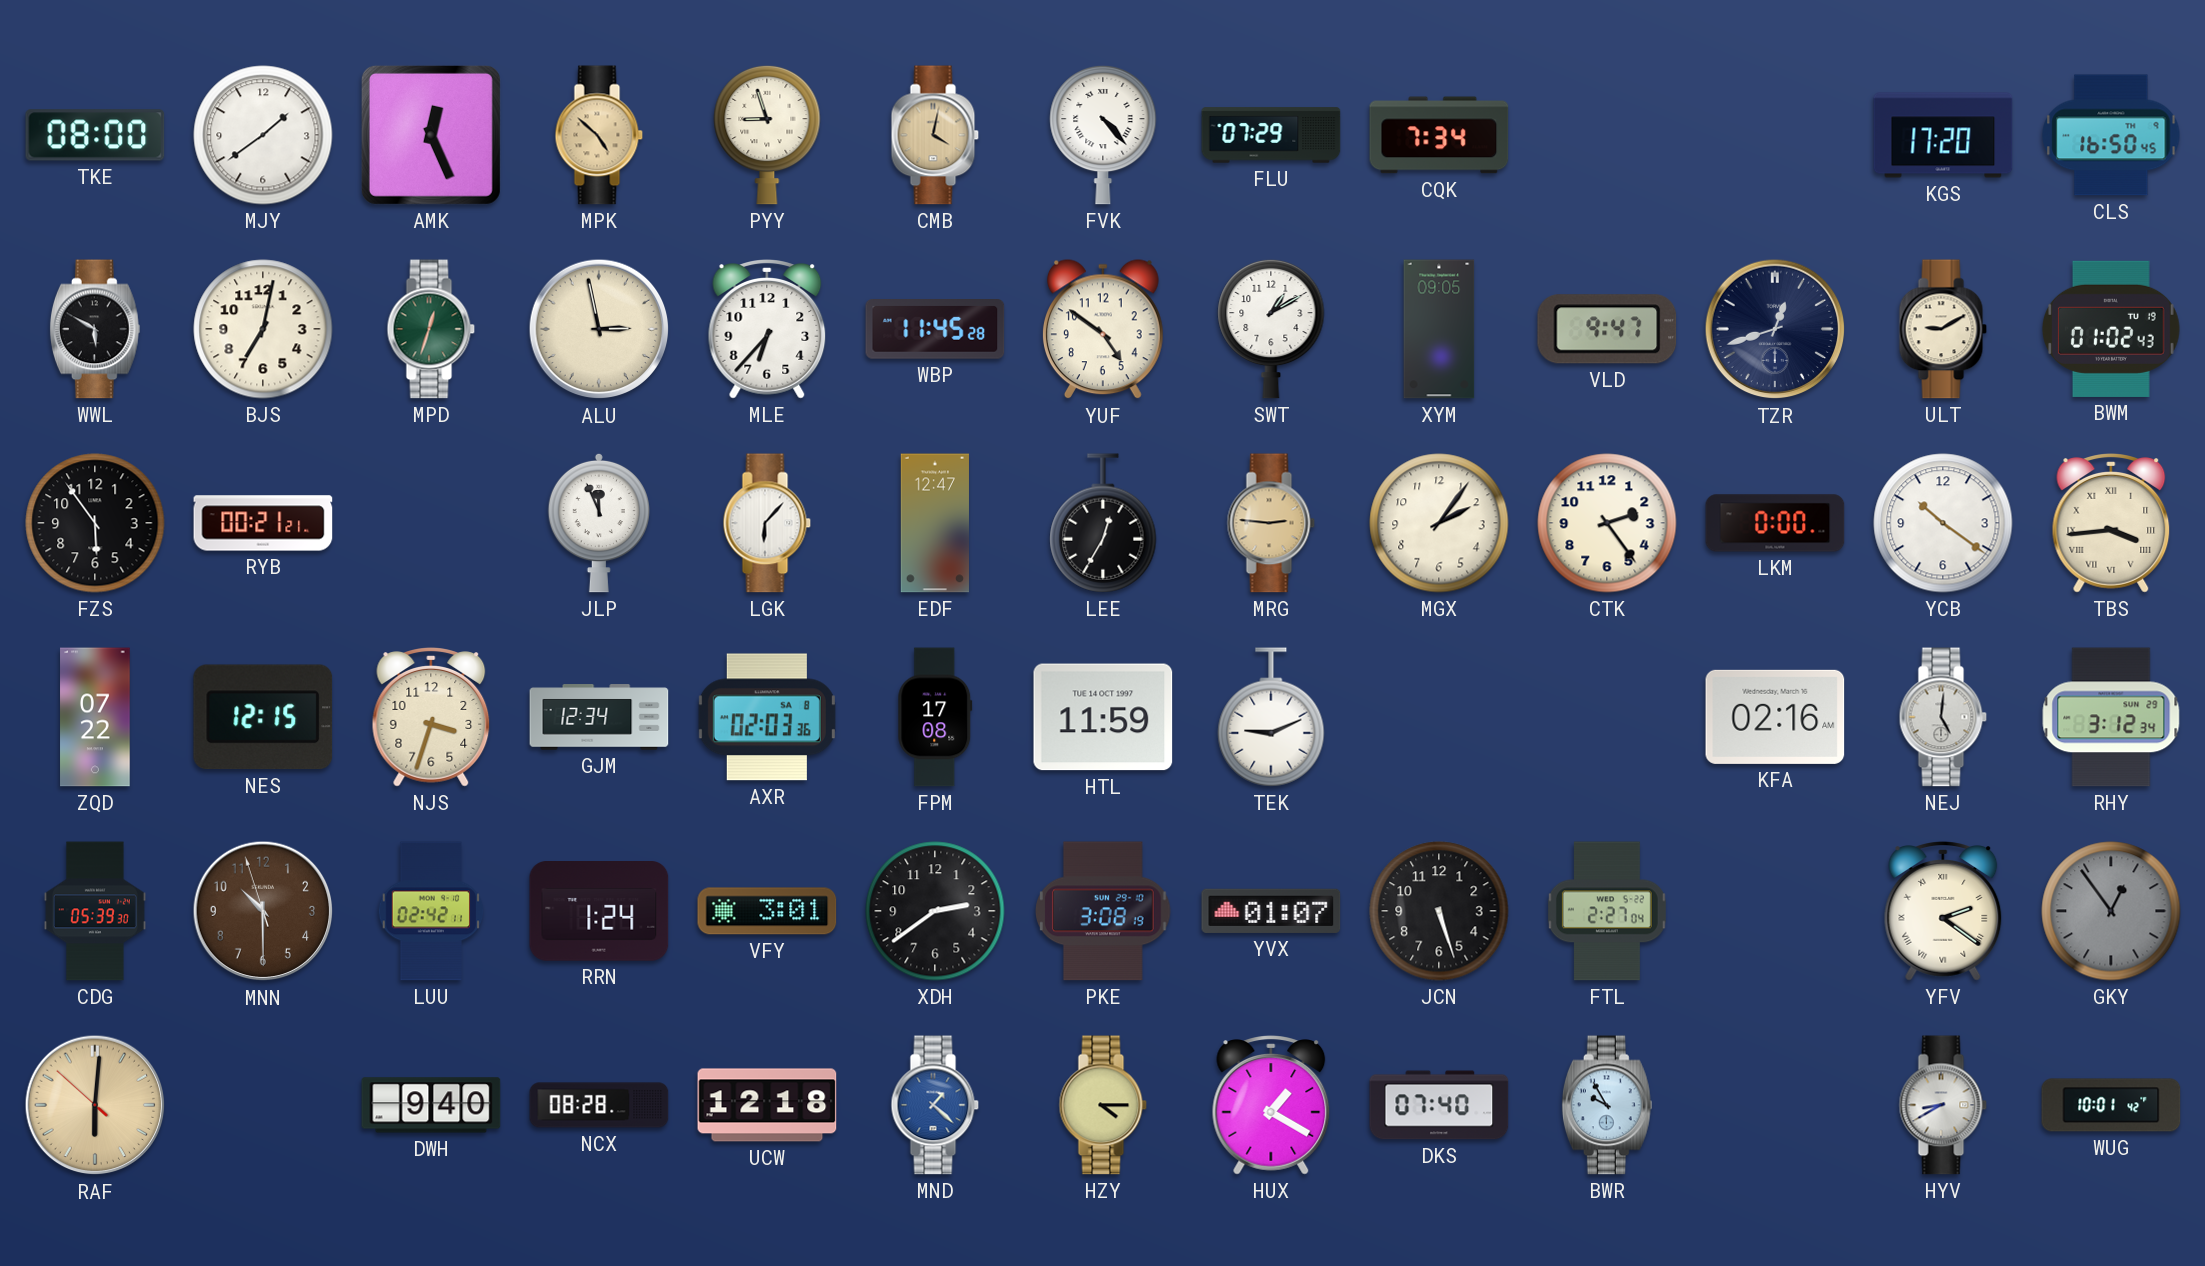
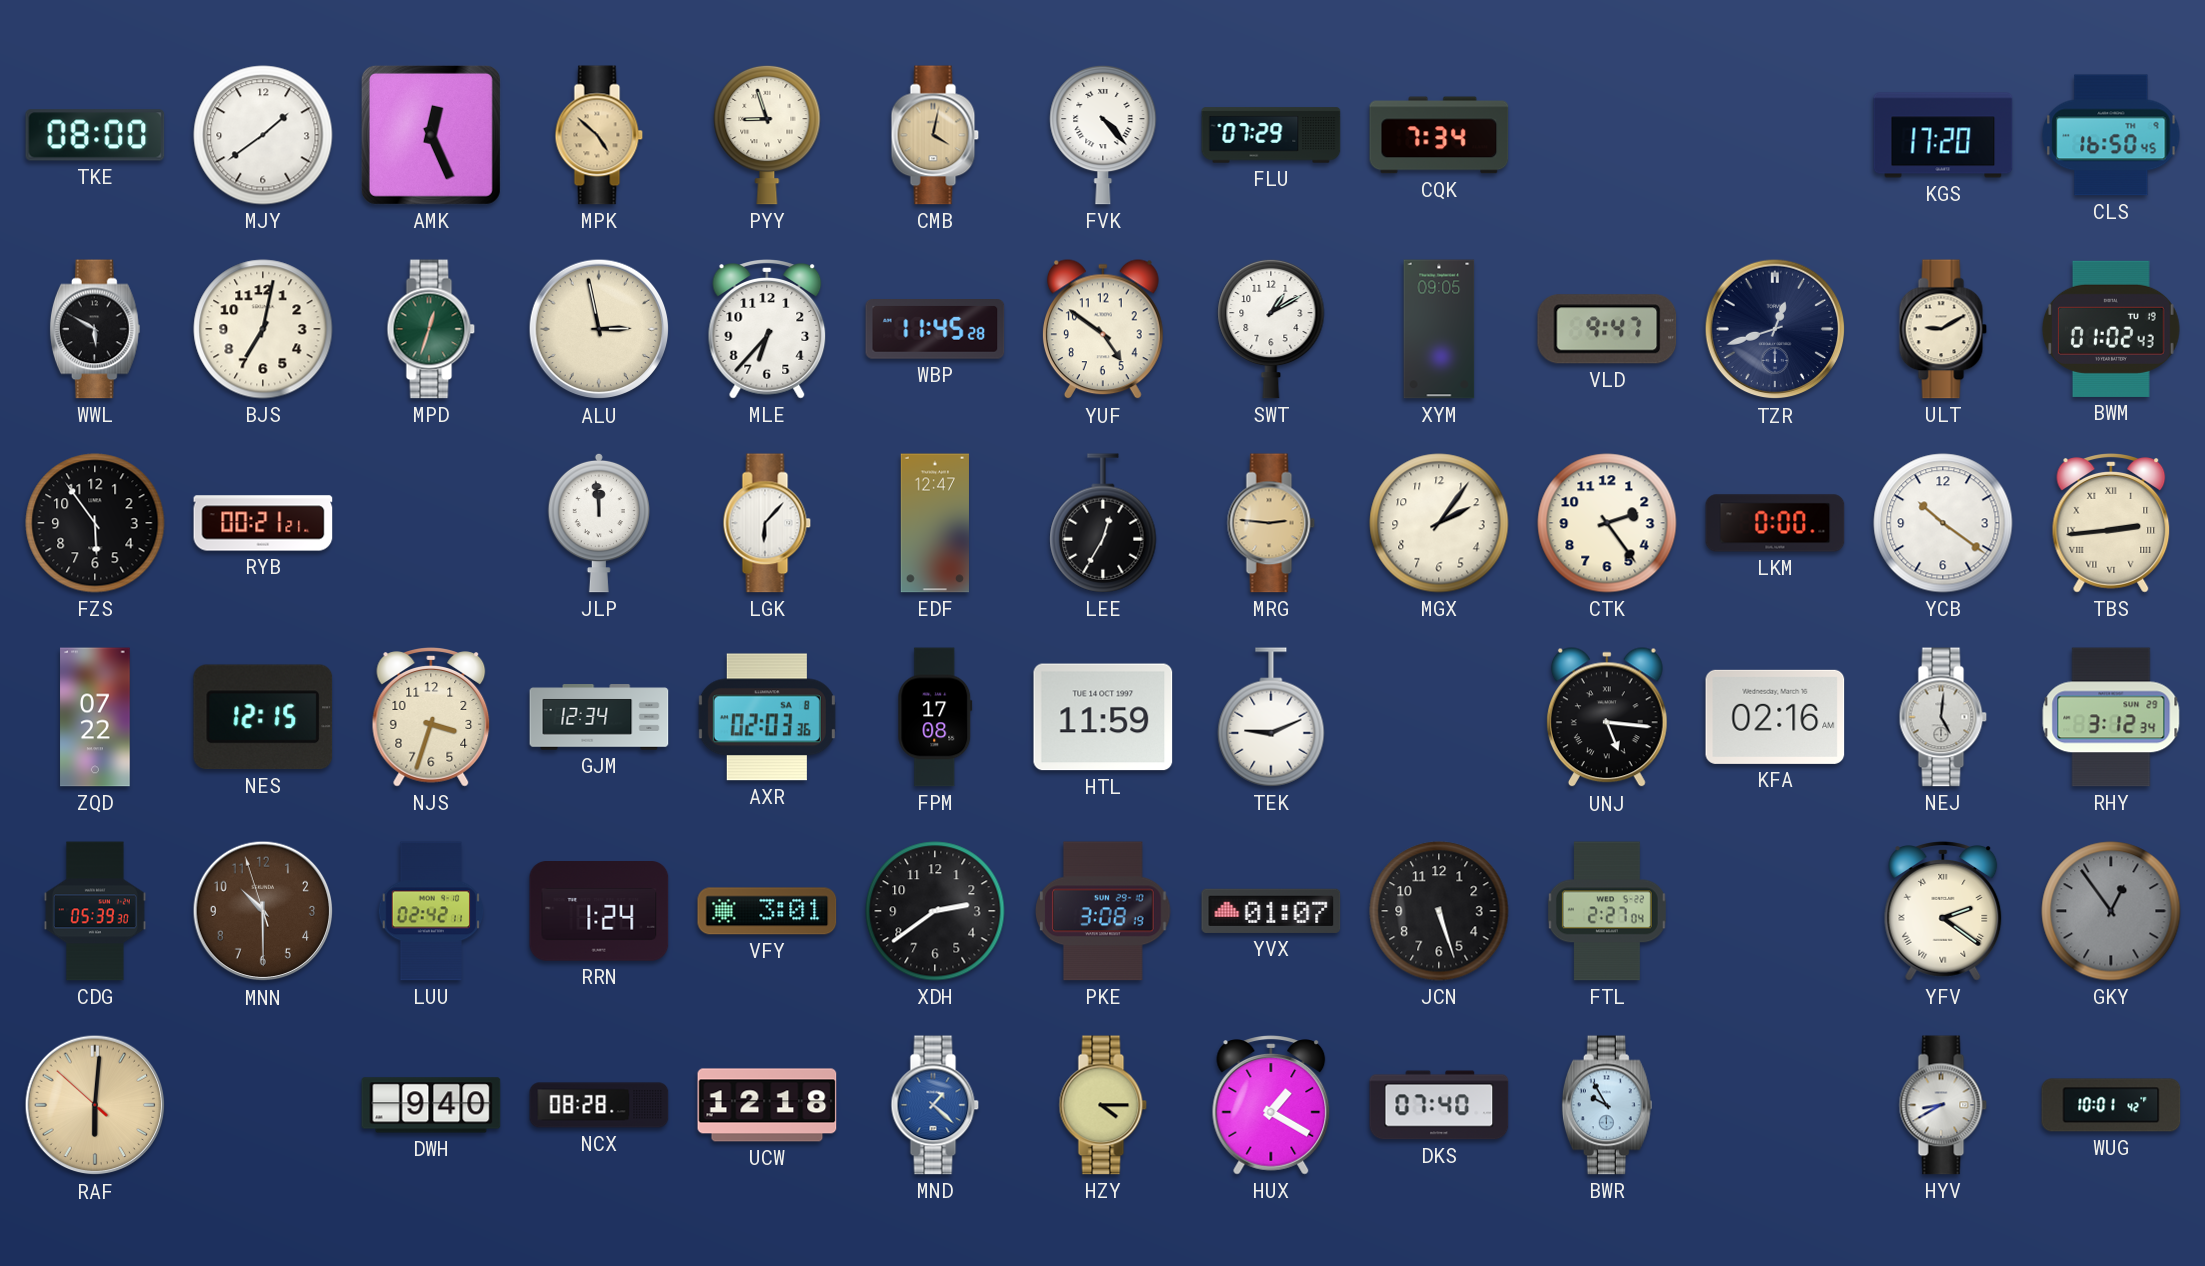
JLP: 11:56 -> 11:59
TBS: 3:44 -> 2:44
UNJ: none -> 5:16
